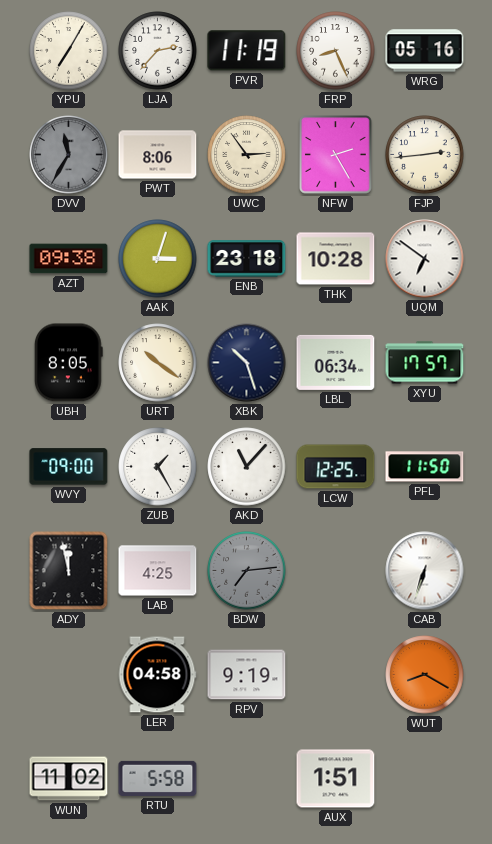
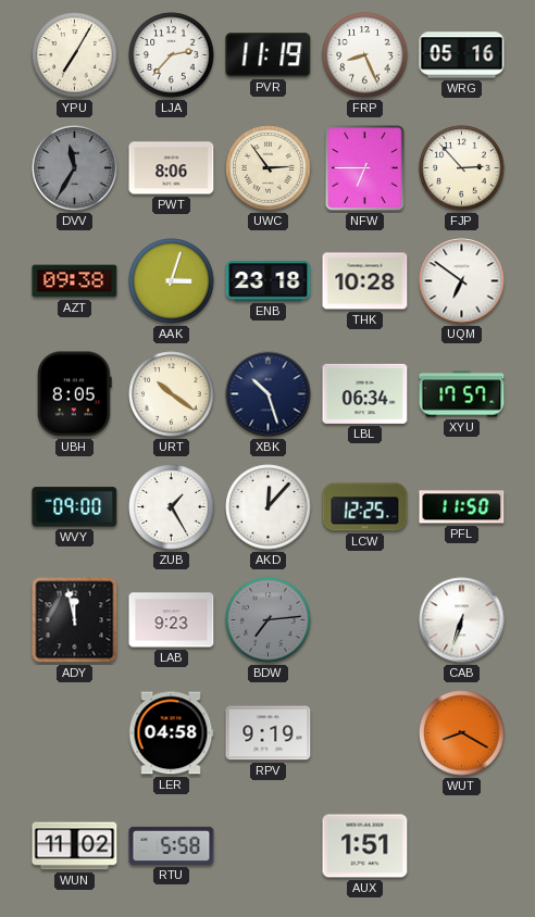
NFW: 2:25 -> 6:45
FJP: 2:44 -> 2:53
AKD: 11:07 -> 12:07
LAB: 4:25 -> 9:23
